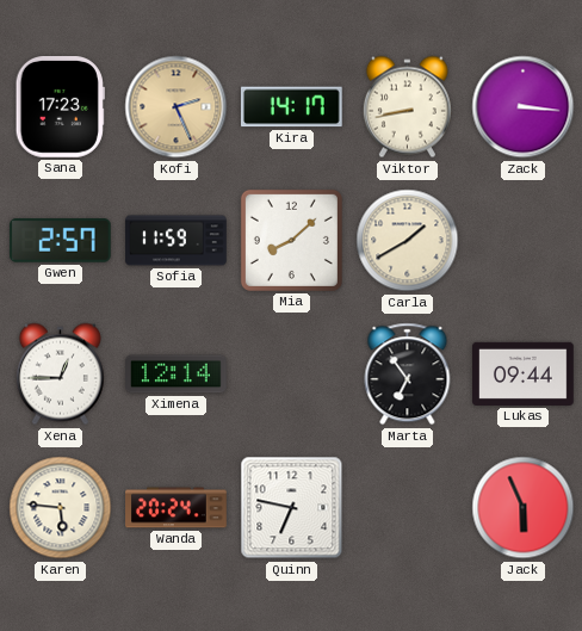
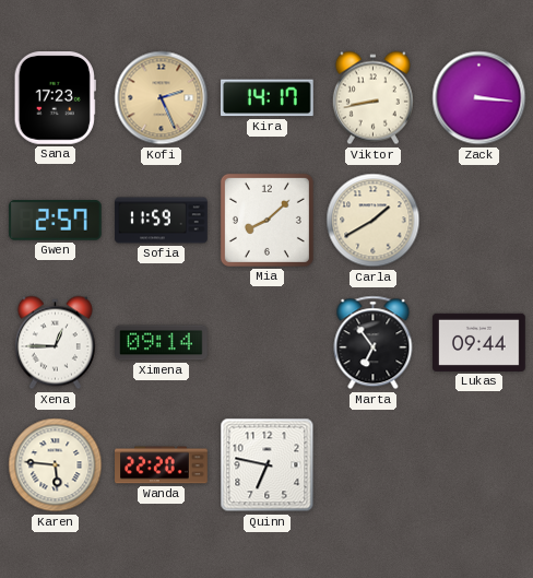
Ximena: 12:14 -> 09:14
Wanda: 20:24 -> 22:20
Jack: 5:56 -> none
